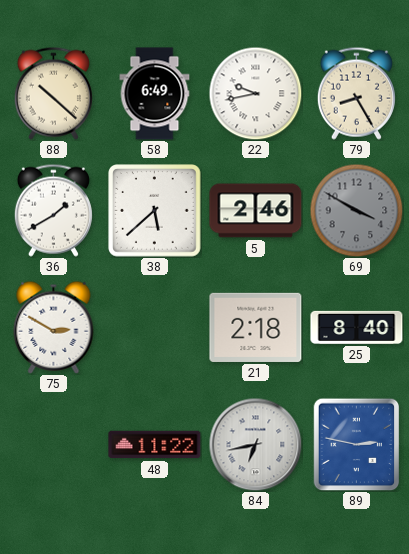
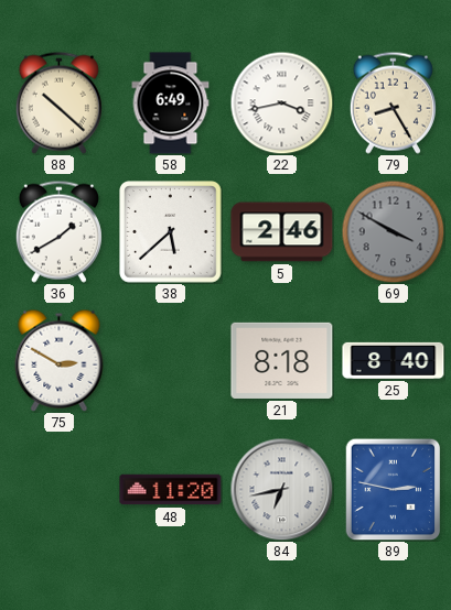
22: 9:43 -> 3:43
21: 2:18 -> 8:18
48: 11:22 -> 11:20
